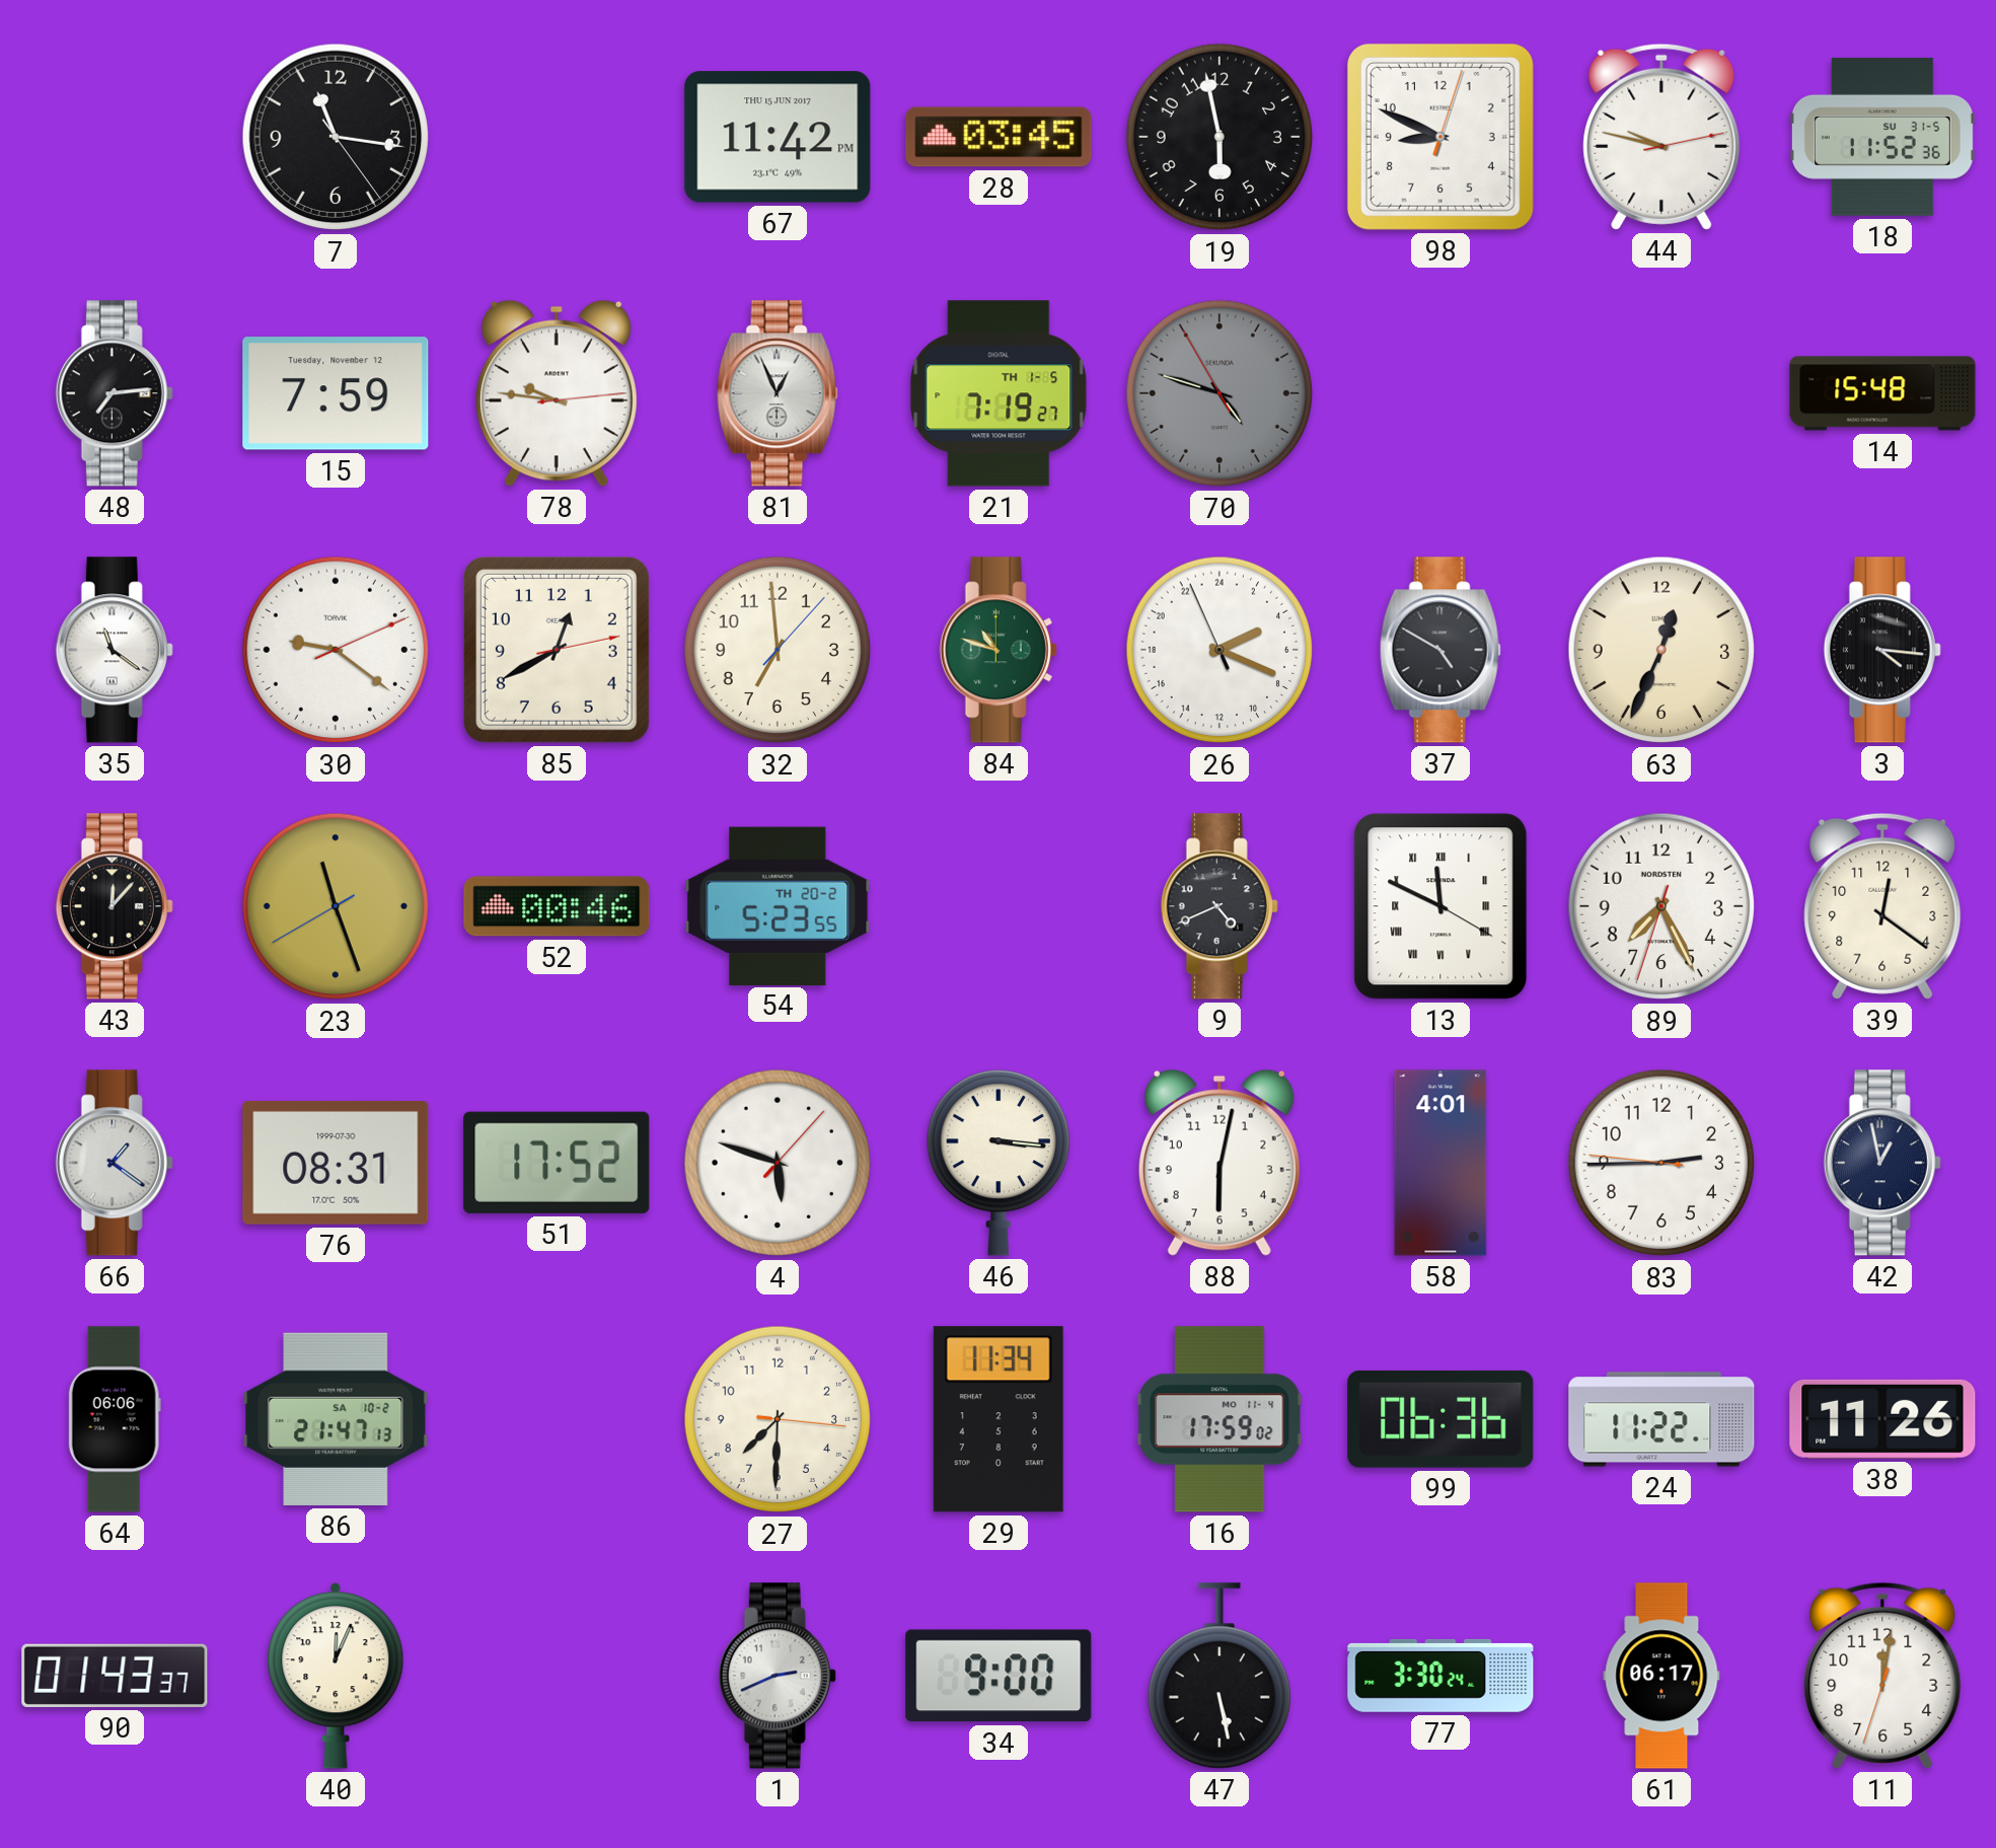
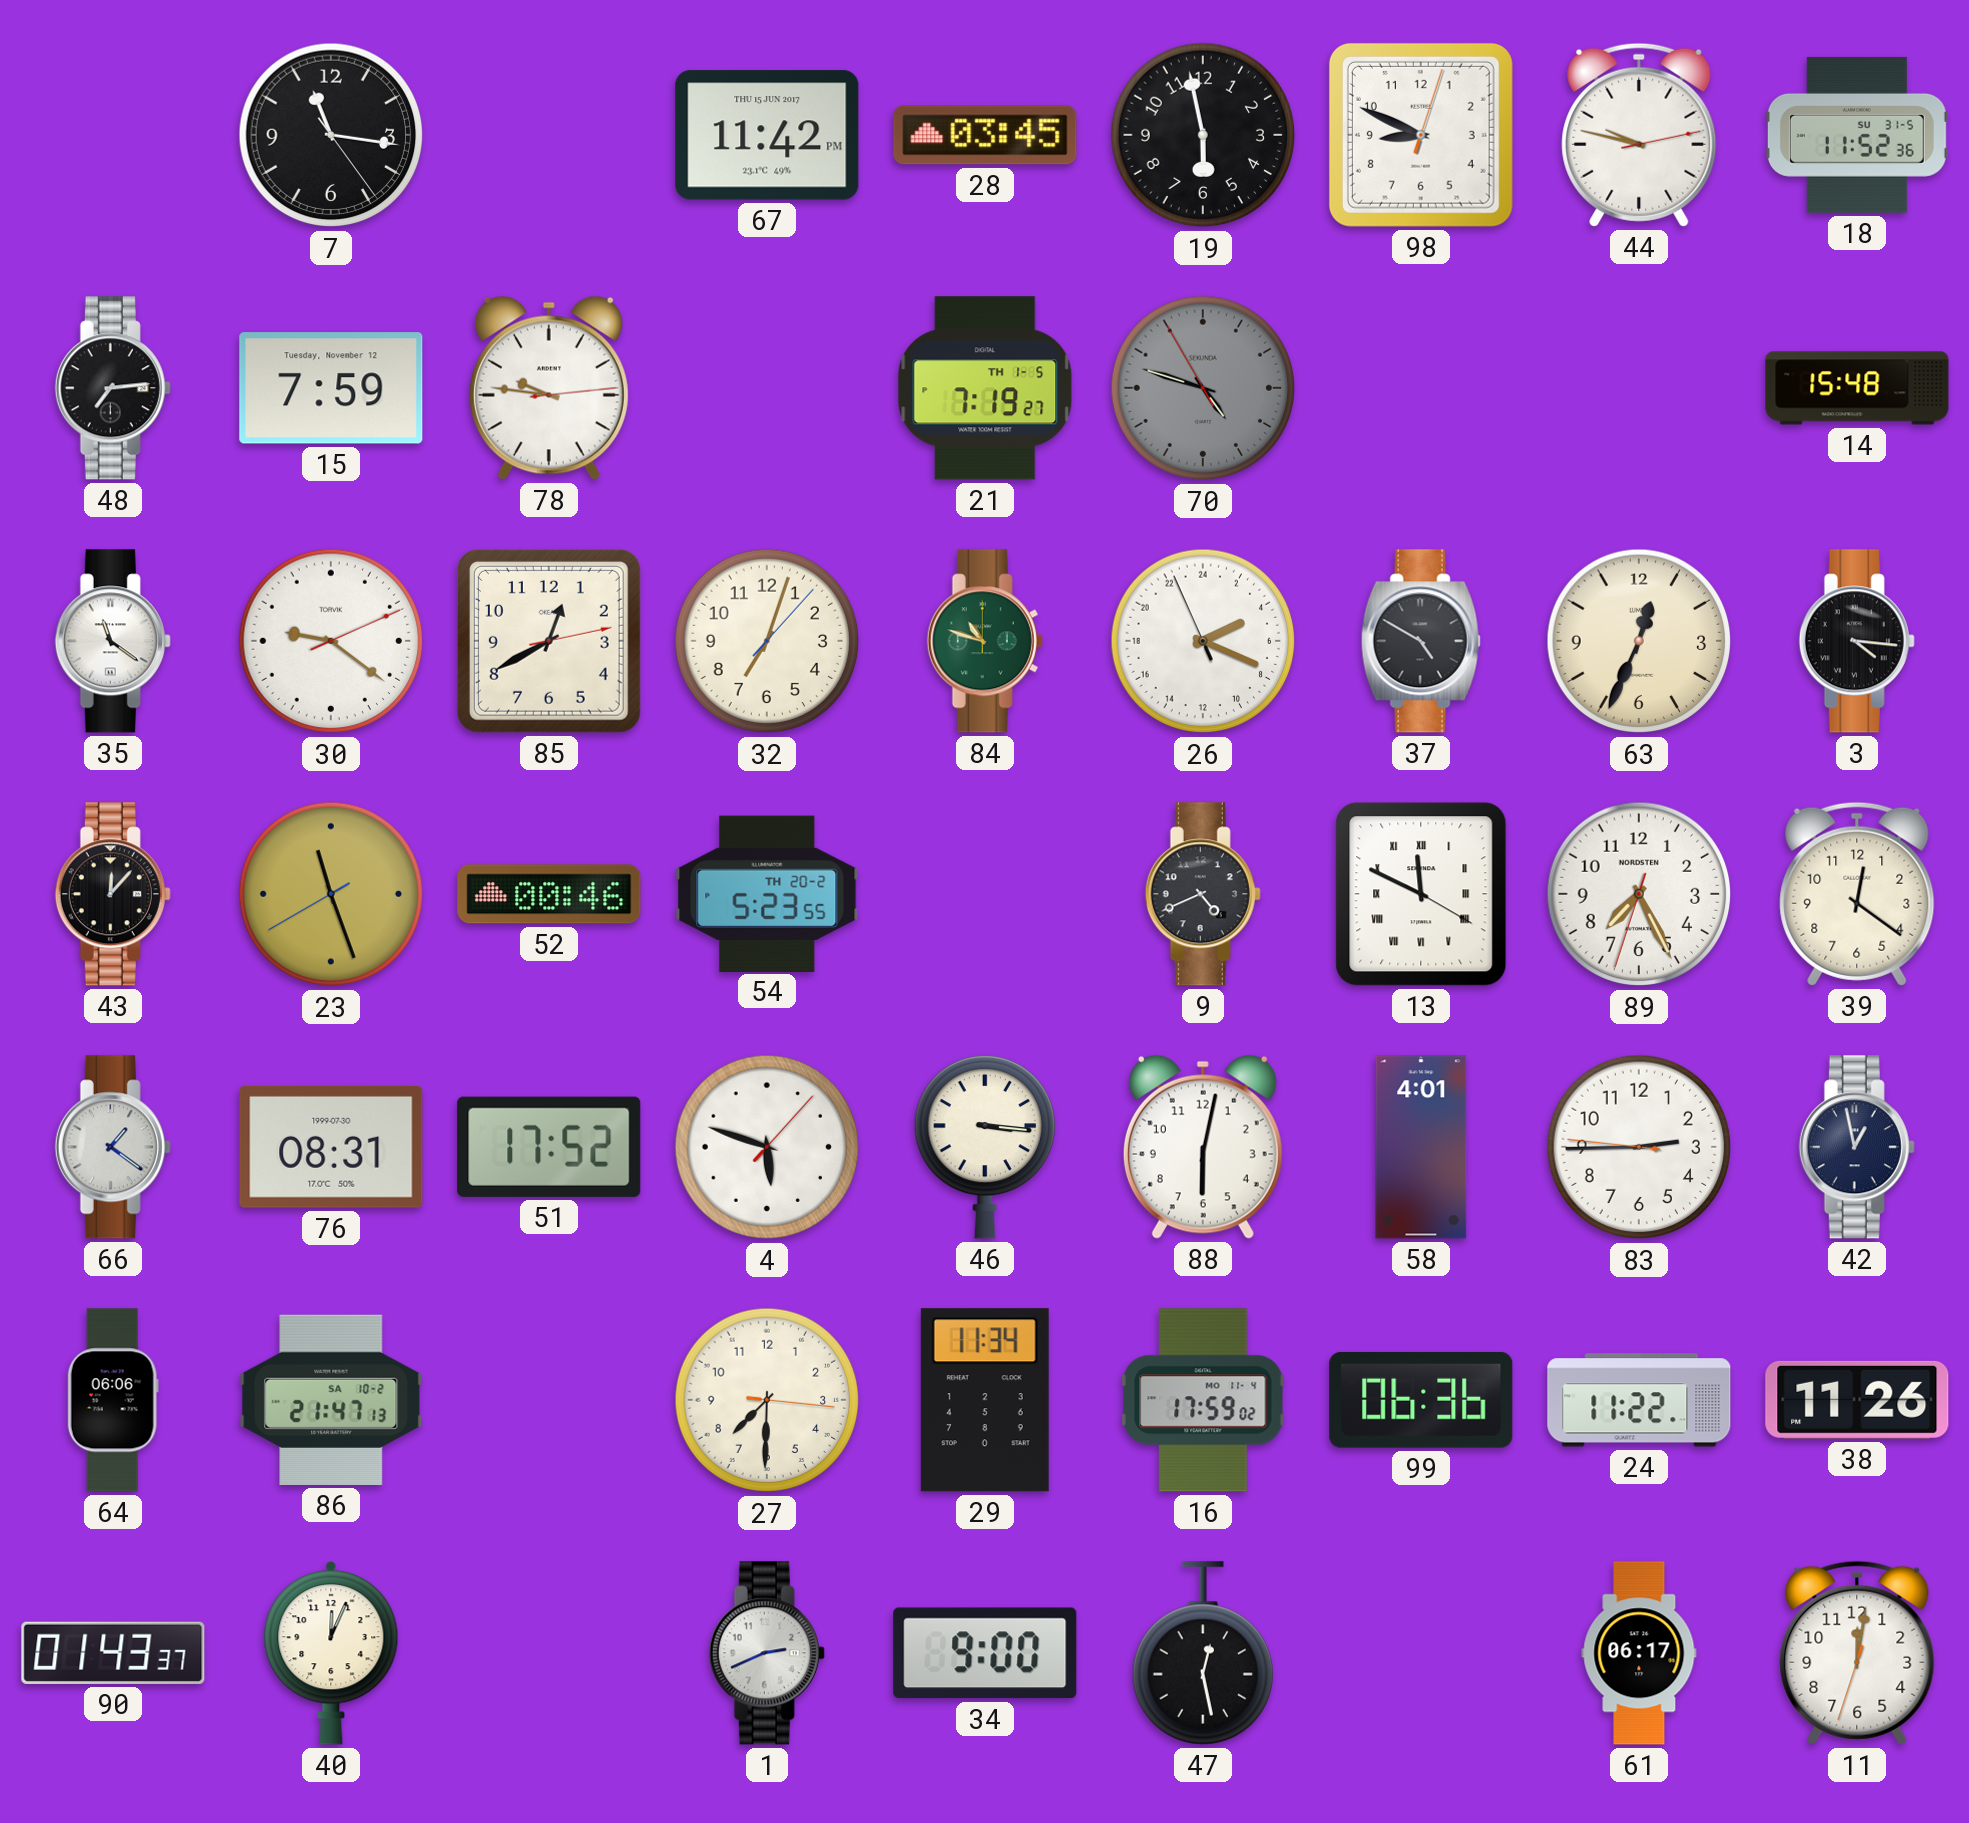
81: 12:56 -> none
32: 6:59 -> 7:03
47: 5:28 -> 12:28
77: 3:30 -> none
